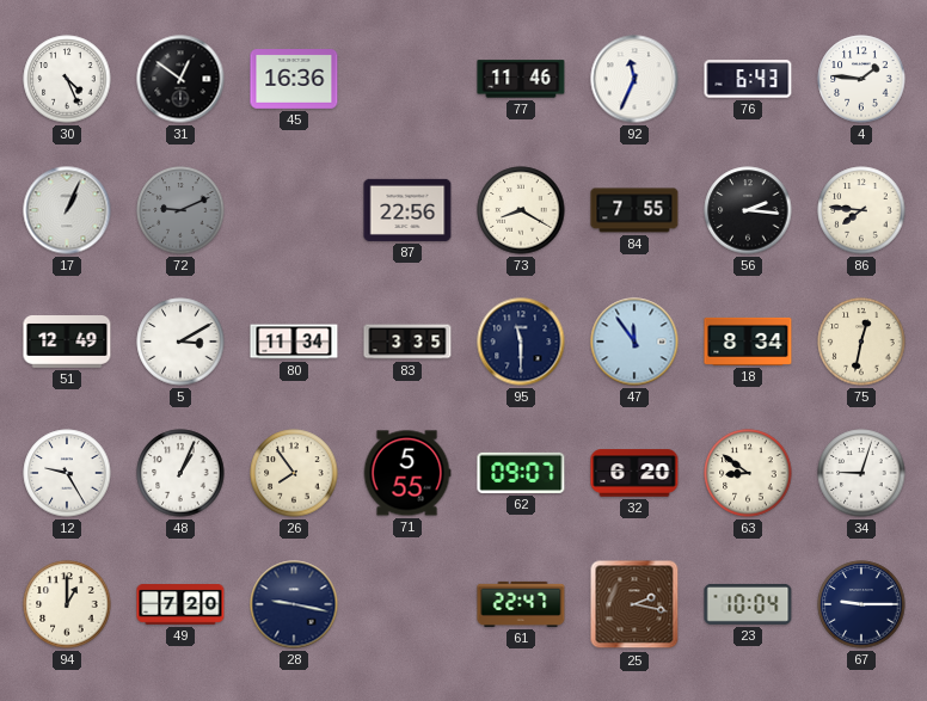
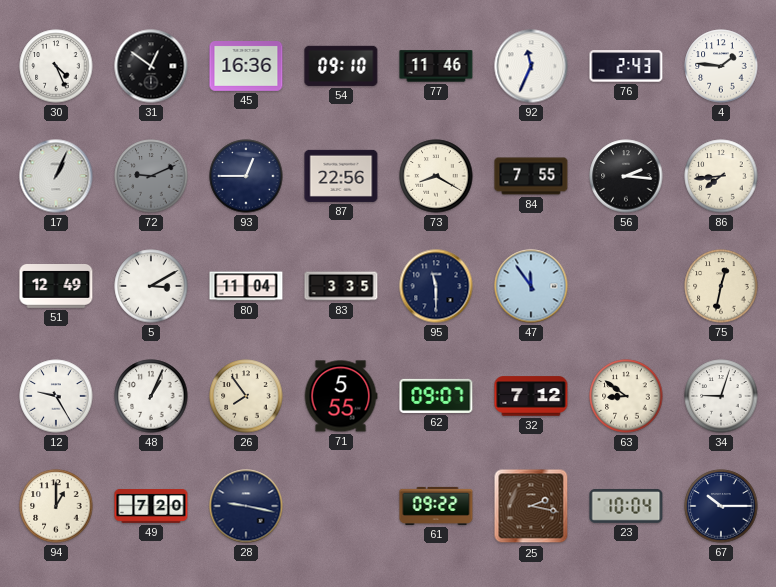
54: none -> 09:10
76: 6:43 -> 2:43
93: none -> 12:45
86: 7:46 -> 7:44
80: 11:34 -> 11:04
18: 8:34 -> none
32: 6:20 -> 7:12
61: 22:47 -> 09:22
67: 9:15 -> 10:15
